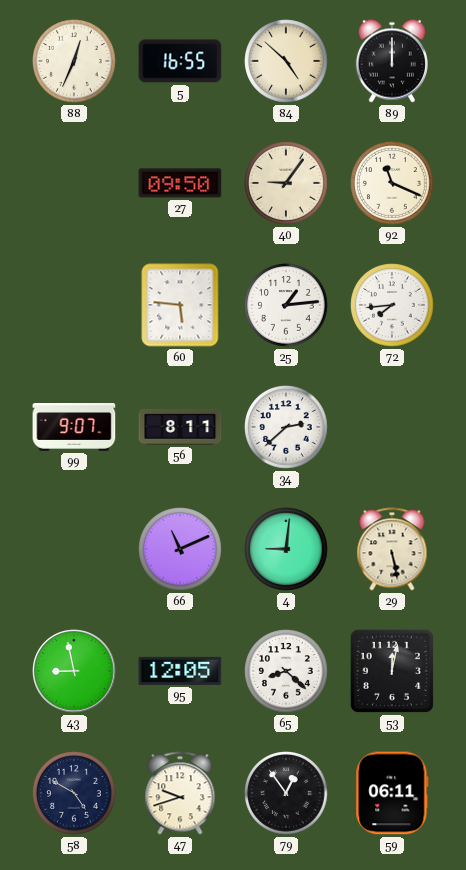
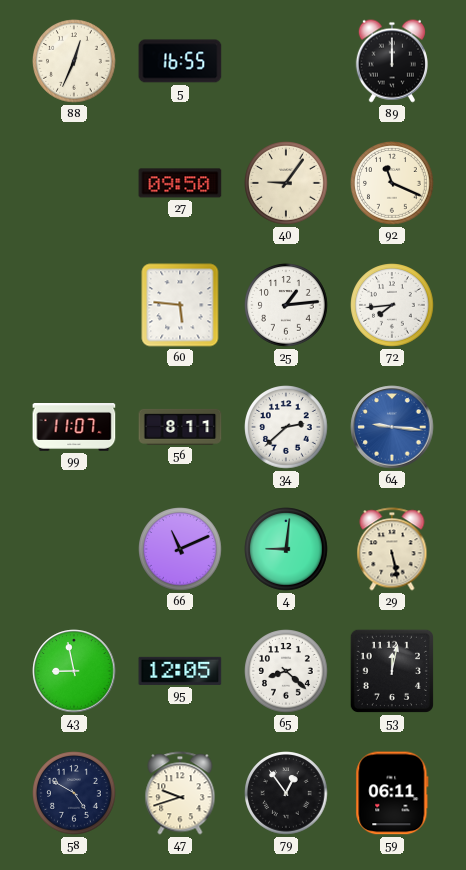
84: 4:52 -> none
99: 9:07 -> 11:07
64: none -> 9:16
